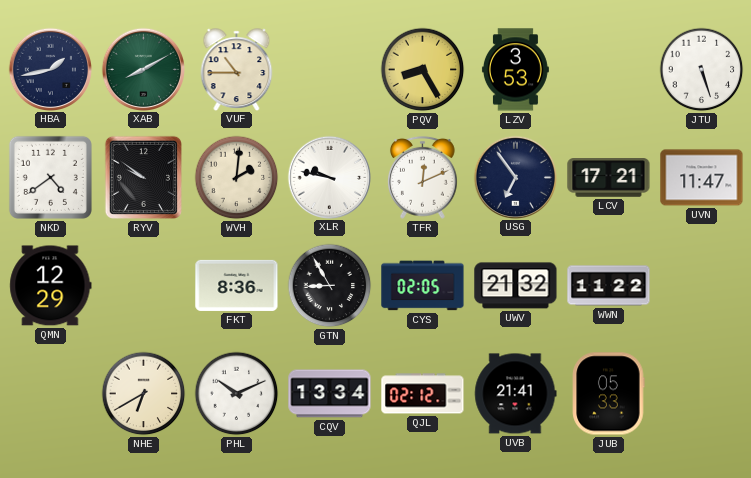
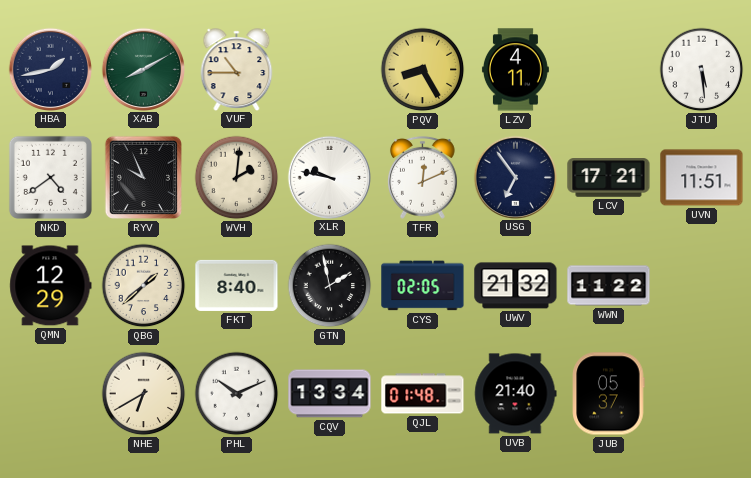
LZV: 3:53 -> 4:11
JTU: 5:27 -> 5:29
RYV: 9:51 -> 9:56
UVN: 11:47 -> 11:51
QBG: none -> 1:38
FKT: 8:36 -> 8:40
GTN: 8:55 -> 1:58
QJL: 02:12 -> 01:48
UVB: 21:41 -> 21:40
JUB: 05:33 -> 05:37
